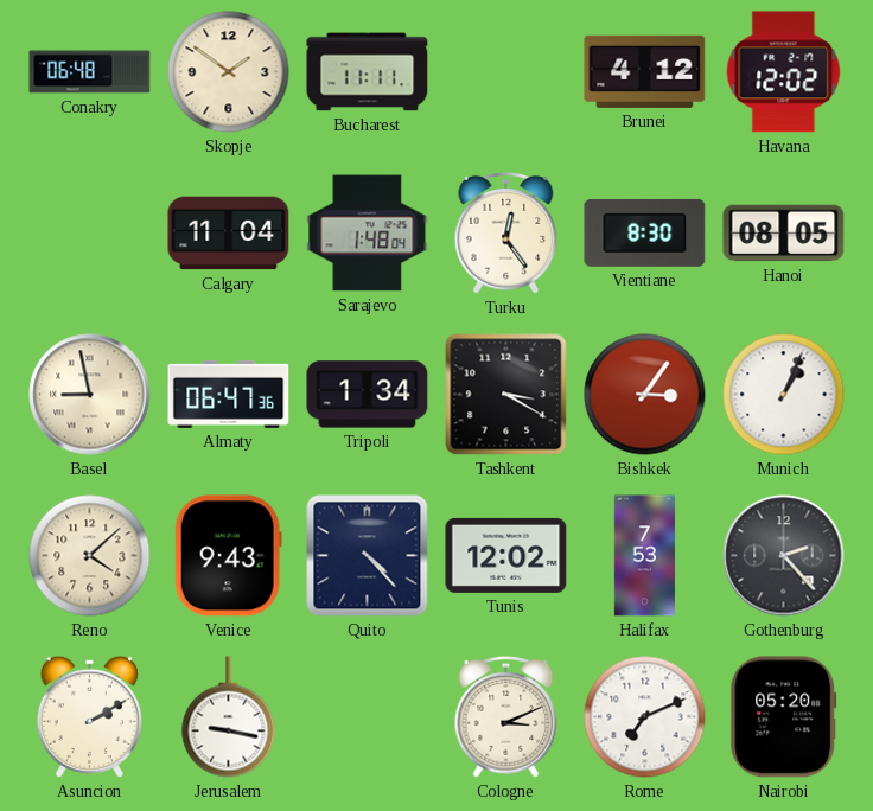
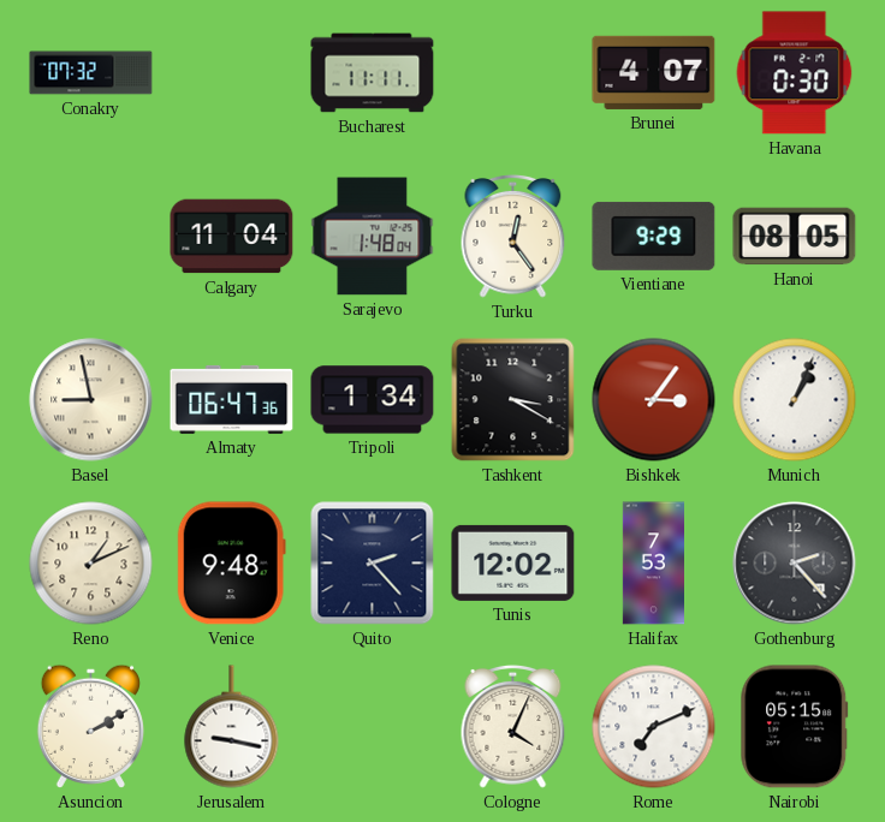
Conakry: 06:48 -> 07:32
Skopje: 1:51 -> none
Brunei: 4:12 -> 4:07
Havana: 12:02 -> 0:30
Vientiane: 8:30 -> 9:29
Reno: 4:08 -> 1:11
Venice: 9:43 -> 9:48
Quito: 4:23 -> 2:23
Cologne: 3:11 -> 4:04
Nairobi: 05:20 -> 05:15
